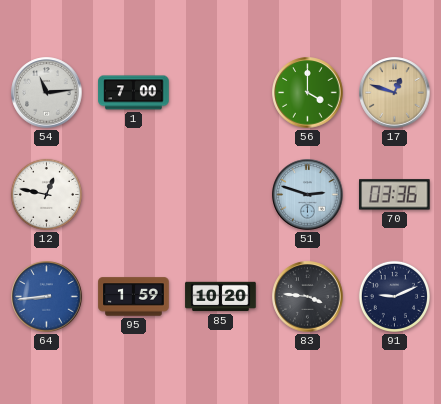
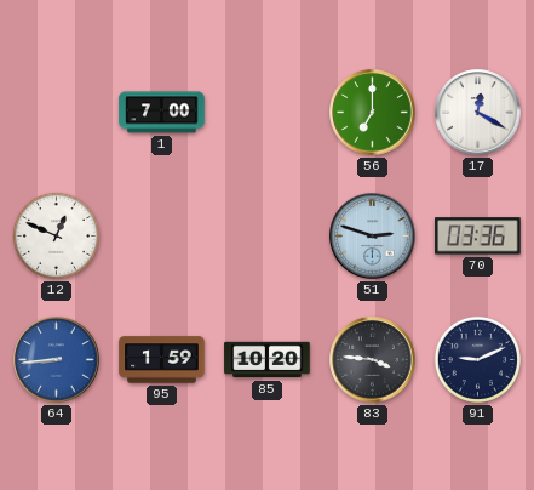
54: 11:14 -> none
56: 4:00 -> 7:00
17: 12:48 -> 12:20
17 dial: champagne -> white
12: 12:47 -> 12:49
